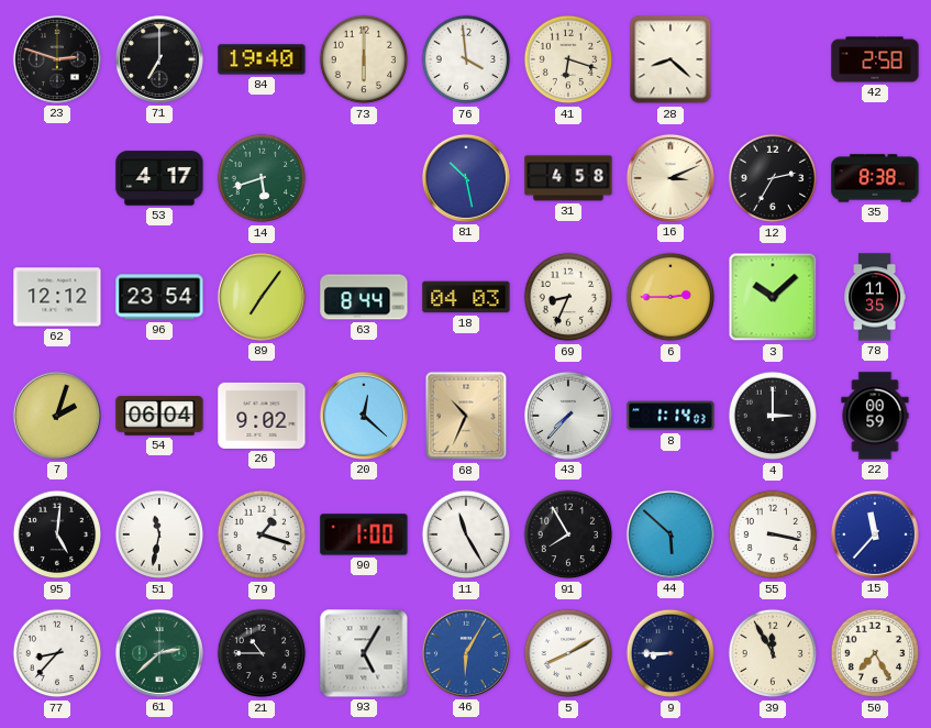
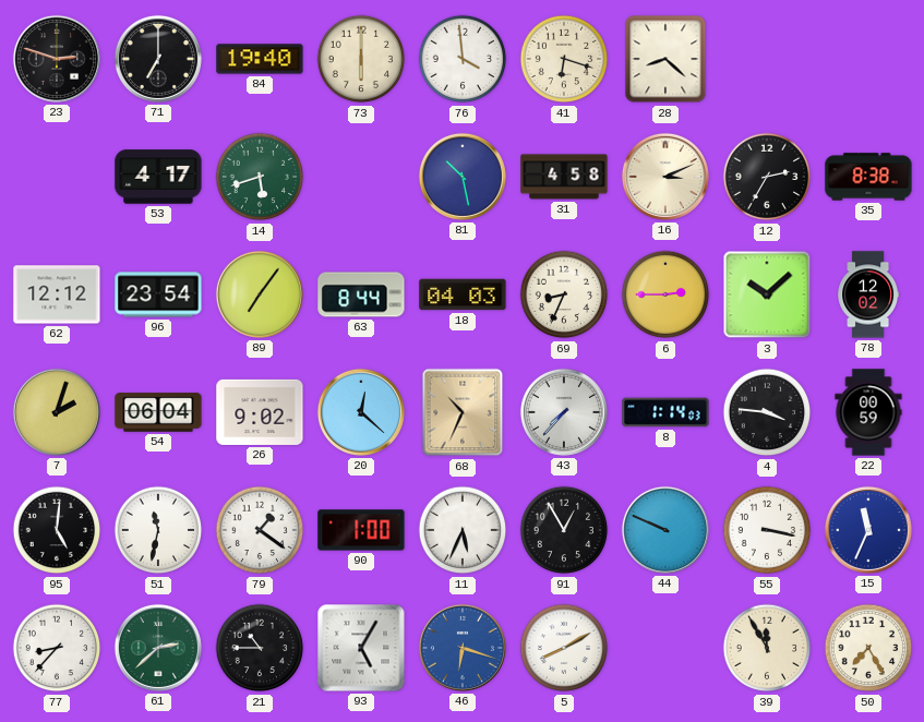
42: 2:58 -> none
78: 11:35 -> 12:02
4: 3:00 -> 3:46
79: 1:18 -> 1:21
11: 11:25 -> 5:34
91: 7:55 -> 12:55
44: 5:52 -> 9:49
15: 11:37 -> 11:34
46: 6:05 -> 6:18
9: 8:45 -> none
